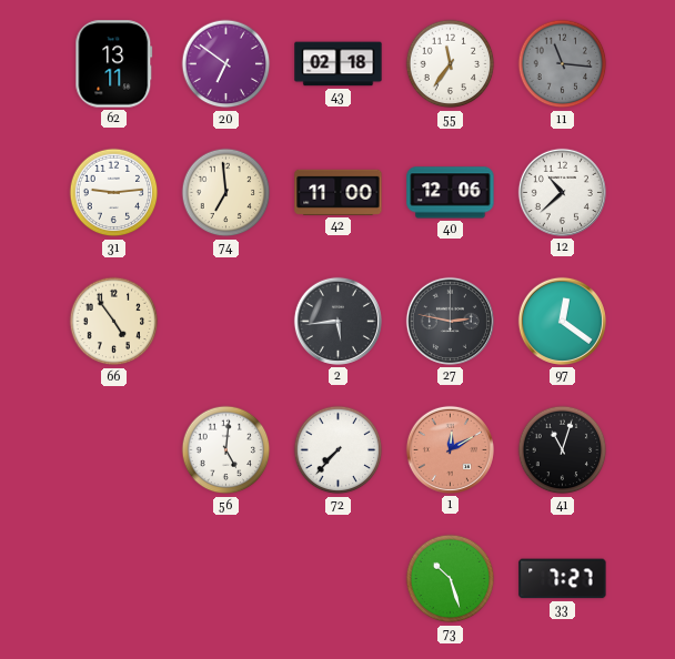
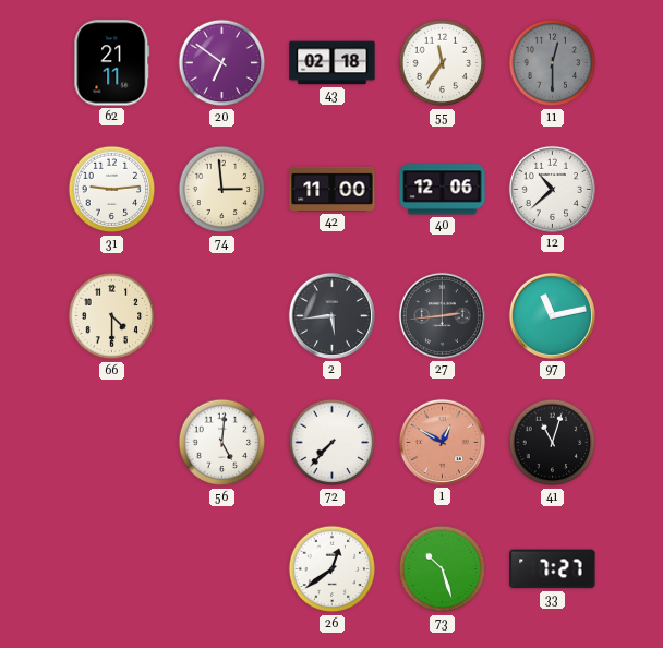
62: 13:11 -> 21:11
11: 11:16 -> 12:30
74: 6:59 -> 2:59
66: 4:54 -> 4:30
27: 2:47 -> 2:44
97: 12:21 -> 11:13
1: 12:10 -> 12:50
26: none -> 12:39
